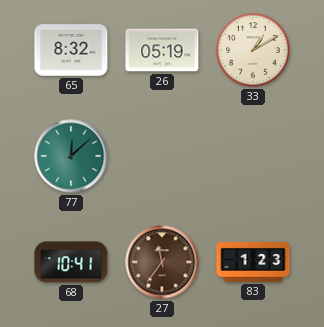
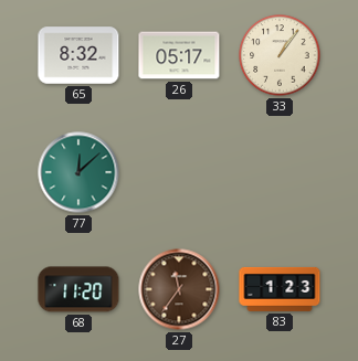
26: 05:19 -> 05:17
33: 1:10 -> 1:06
68: 10:41 -> 11:20
